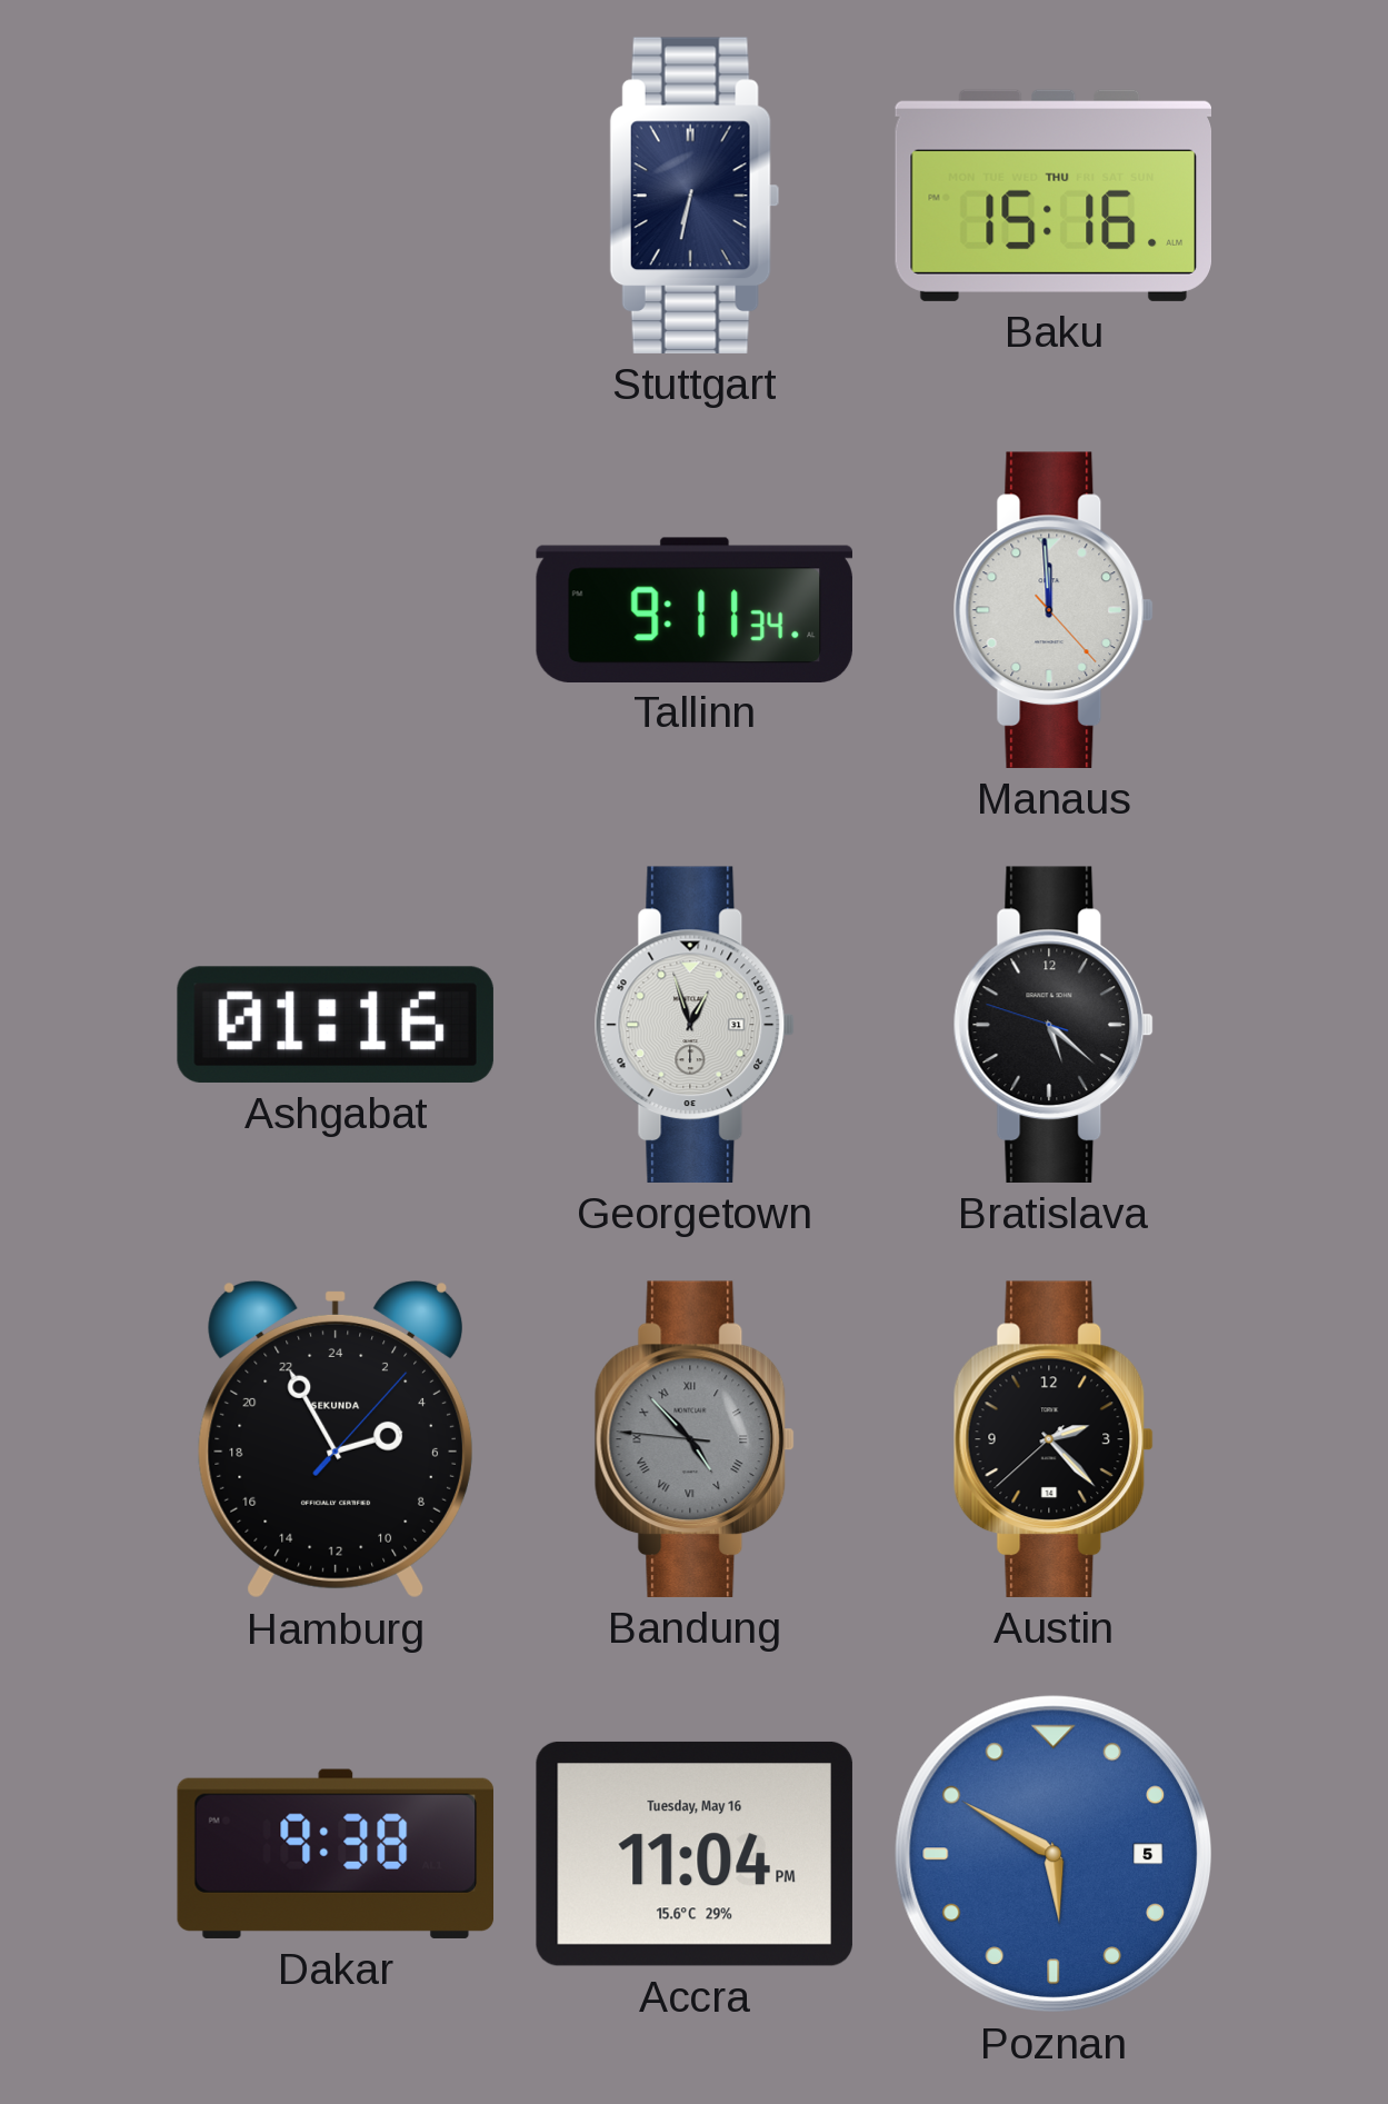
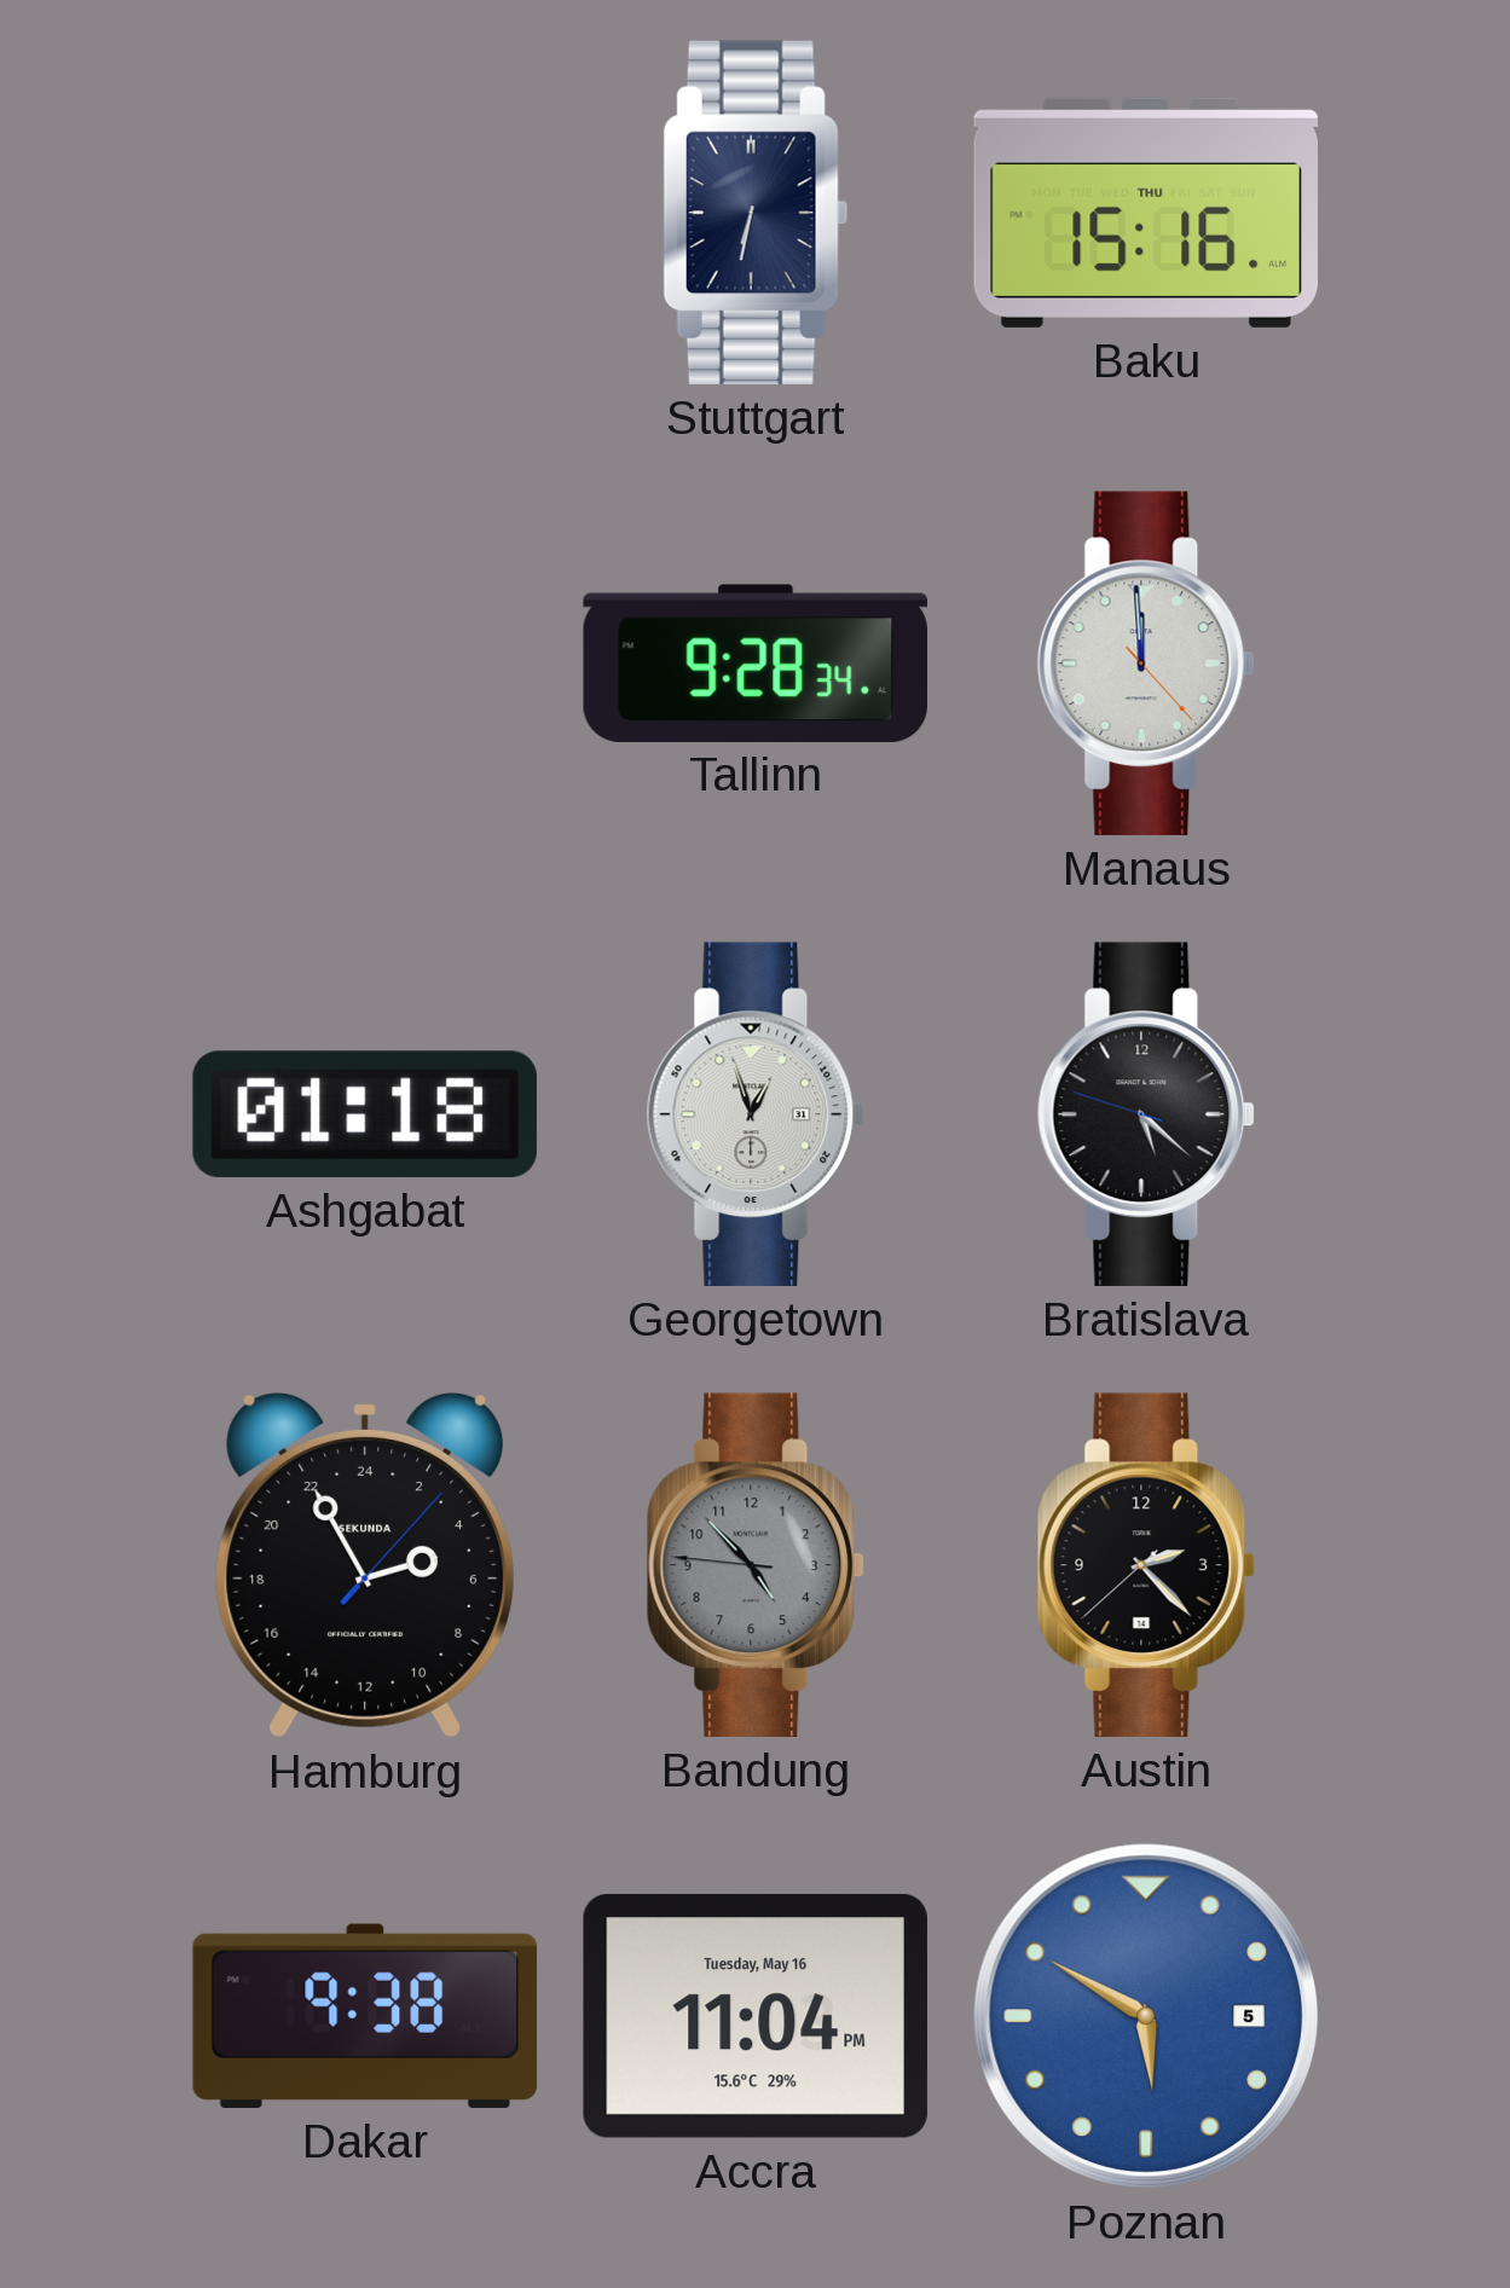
Tallinn: 9:11 -> 9:28
Ashgabat: 01:16 -> 01:18
Bandung numerals: Roman -> Arabic
